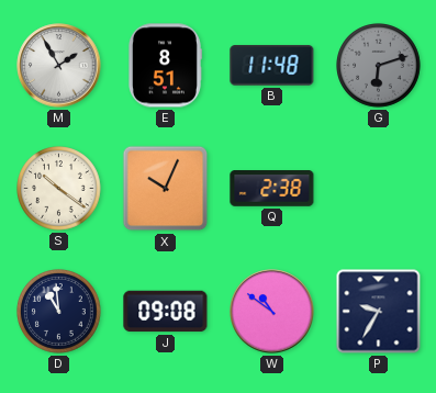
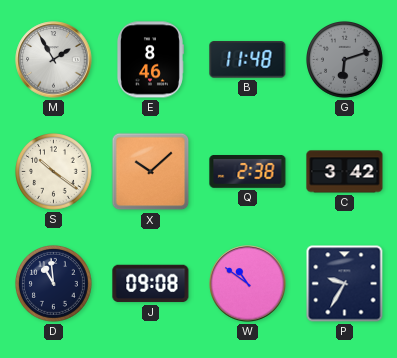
E: 8:51 -> 8:46
X: 10:04 -> 10:08
C: none -> 3:42
